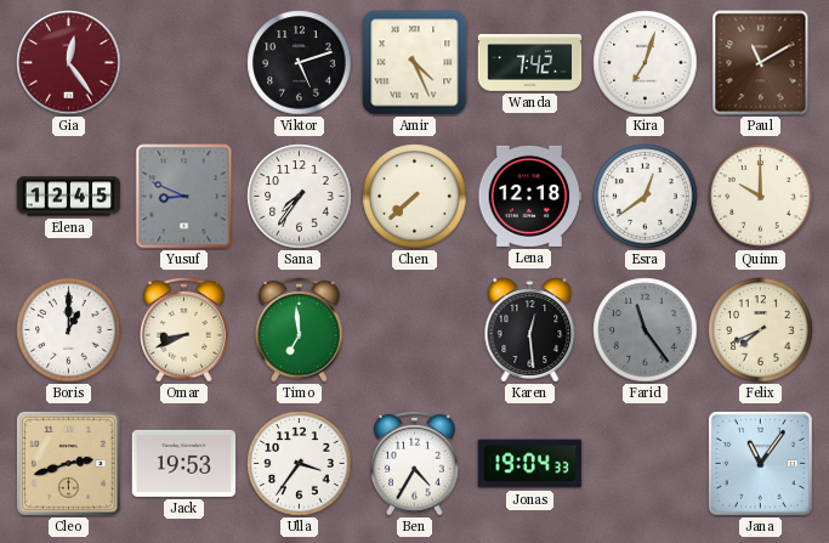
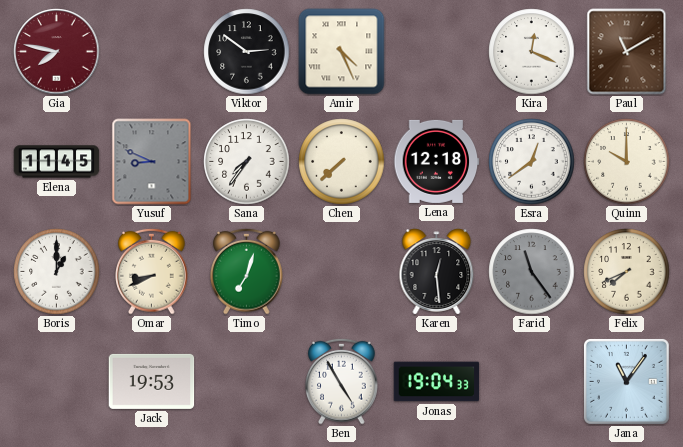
Gia: 12:24 -> 7:47
Viktor: 5:12 -> 2:51
Wanda: 7:42 -> none
Kira: 7:03 -> 12:19
Elena: 12:45 -> 11:45
Timo: 6:59 -> 7:03
Cleo: 2:42 -> none
Ulla: 3:36 -> none
Ben: 4:35 -> 4:55
